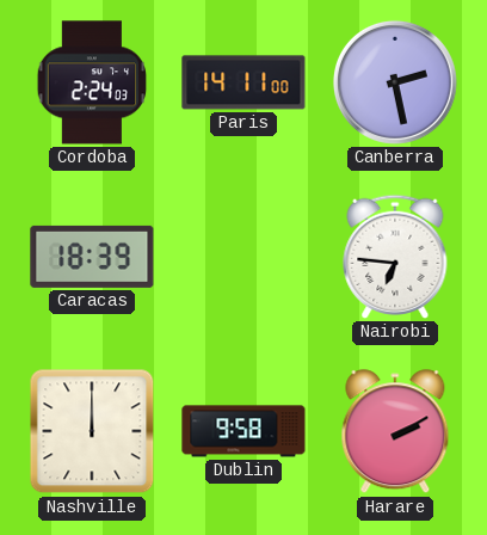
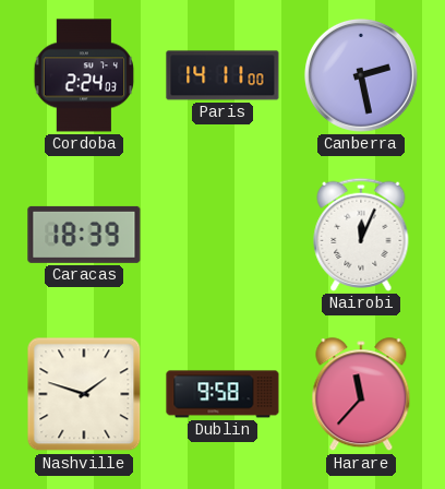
Nairobi: 6:46 -> 12:04
Nashville: 12:00 -> 1:48
Harare: 2:10 -> 11:37
